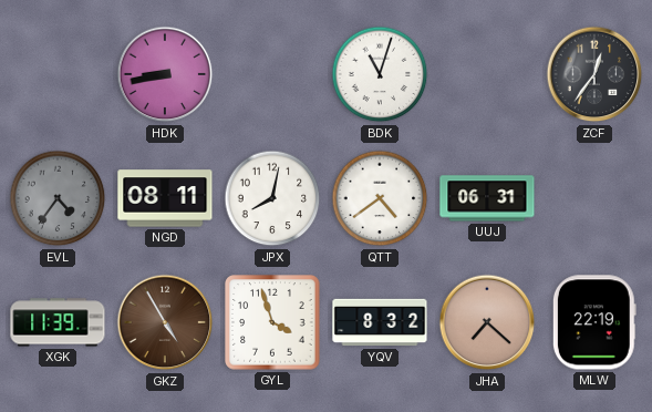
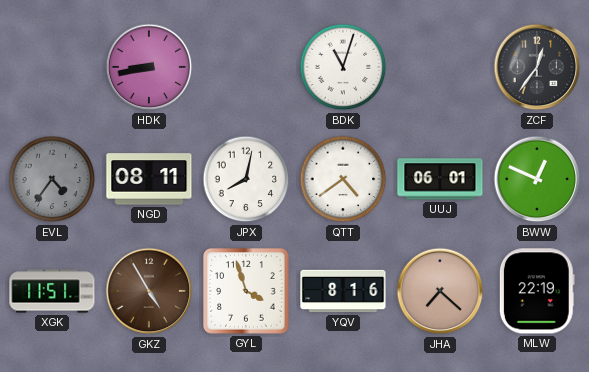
UUJ: 06:31 -> 06:01
BWW: none -> 12:49
XGK: 11:39 -> 11:51
YQV: 8:32 -> 8:16
